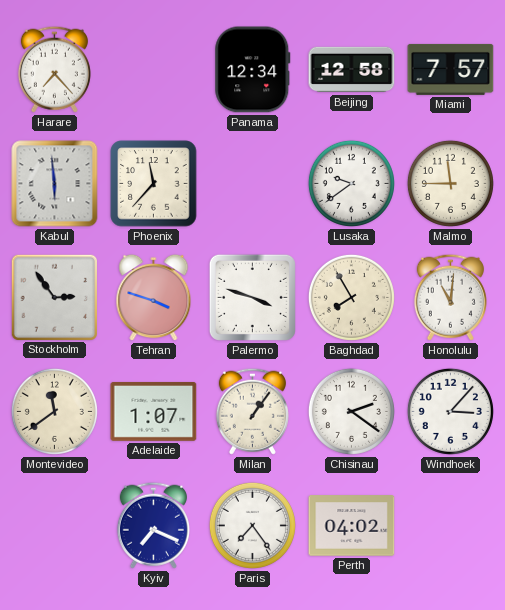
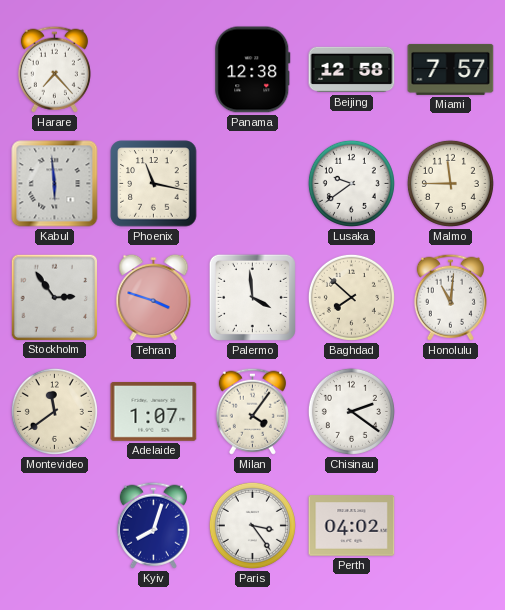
Panama: 12:34 -> 12:38
Phoenix: 11:37 -> 11:17
Palermo: 3:48 -> 3:59
Baghdad: 7:55 -> 7:52
Milan: 1:06 -> 4:06
Windhoek: 3:07 -> none
Kyiv: 7:19 -> 8:03
Paris: 7:24 -> 3:24
